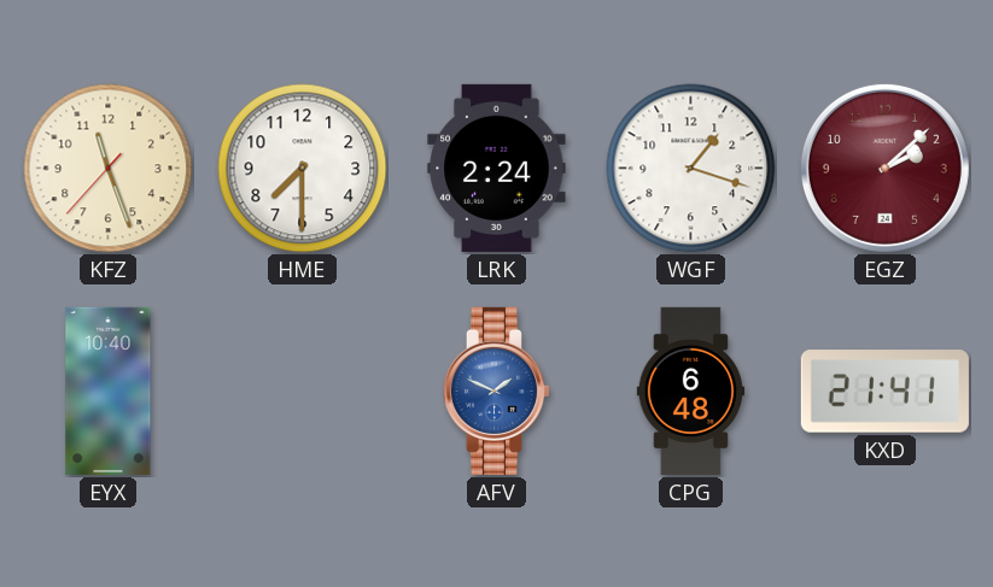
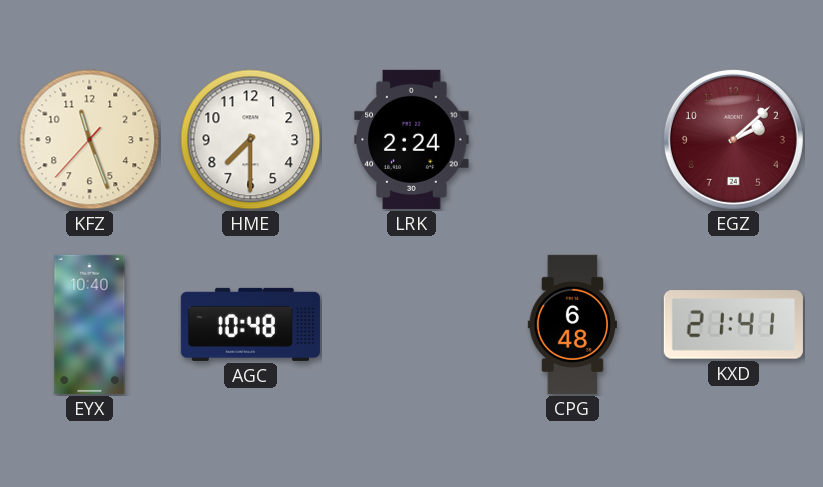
WGF: 1:18 -> none
AGC: none -> 10:48
AFV: 1:49 -> none
